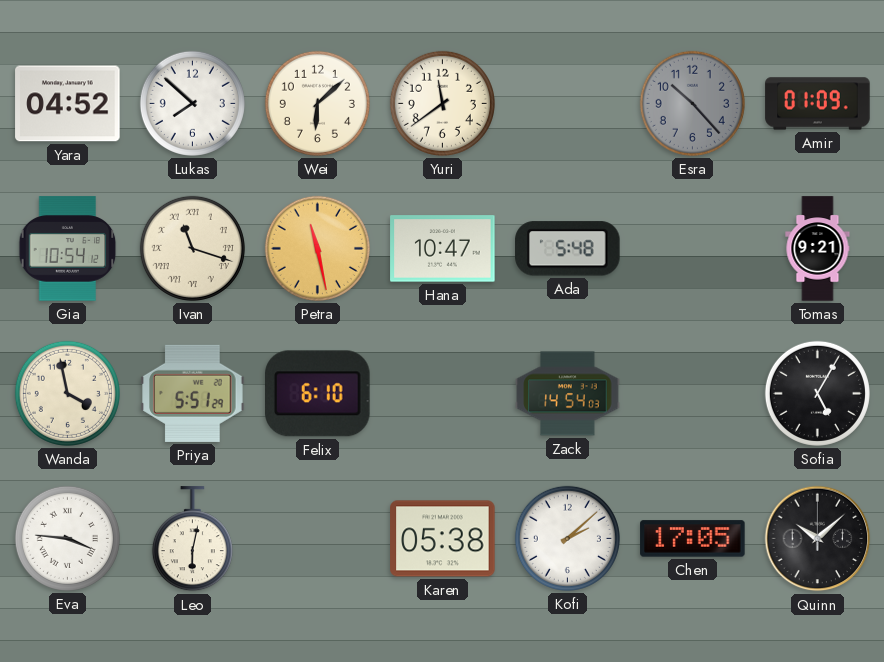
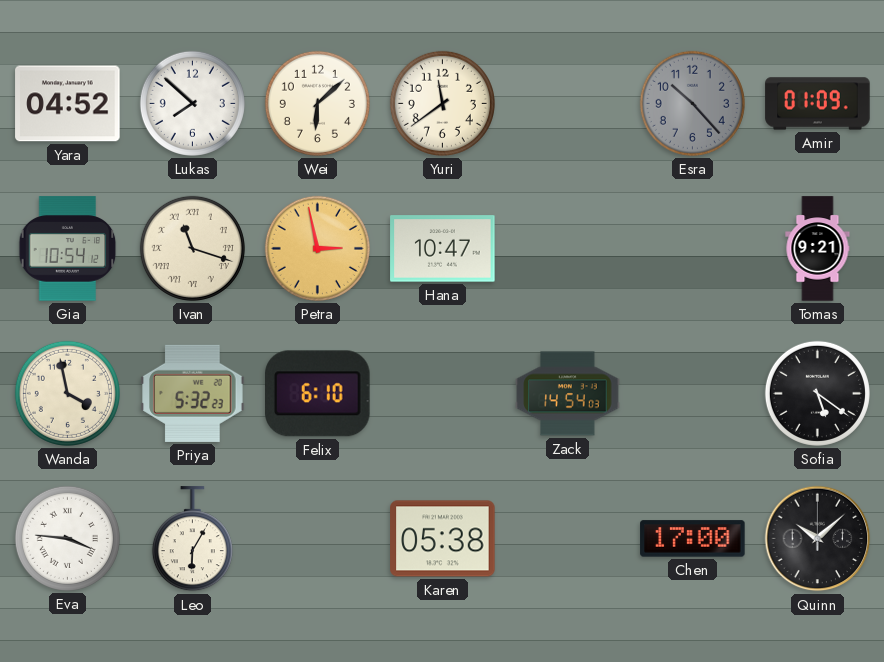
Petra: 11:28 -> 2:58
Ada: 5:48 -> none
Priya: 5:51 -> 5:32
Sofia: 5:05 -> 5:21
Leo: 6:02 -> 6:05
Kofi: 2:08 -> none
Chen: 17:05 -> 17:00
